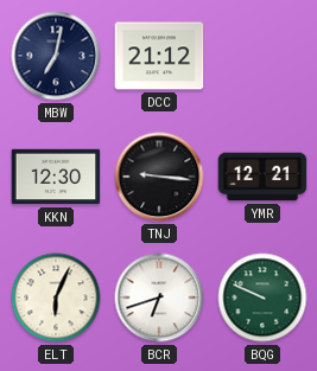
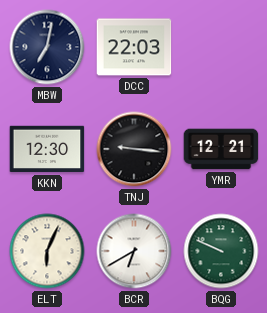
DCC: 21:12 -> 22:03
BCR: 6:42 -> 6:40
